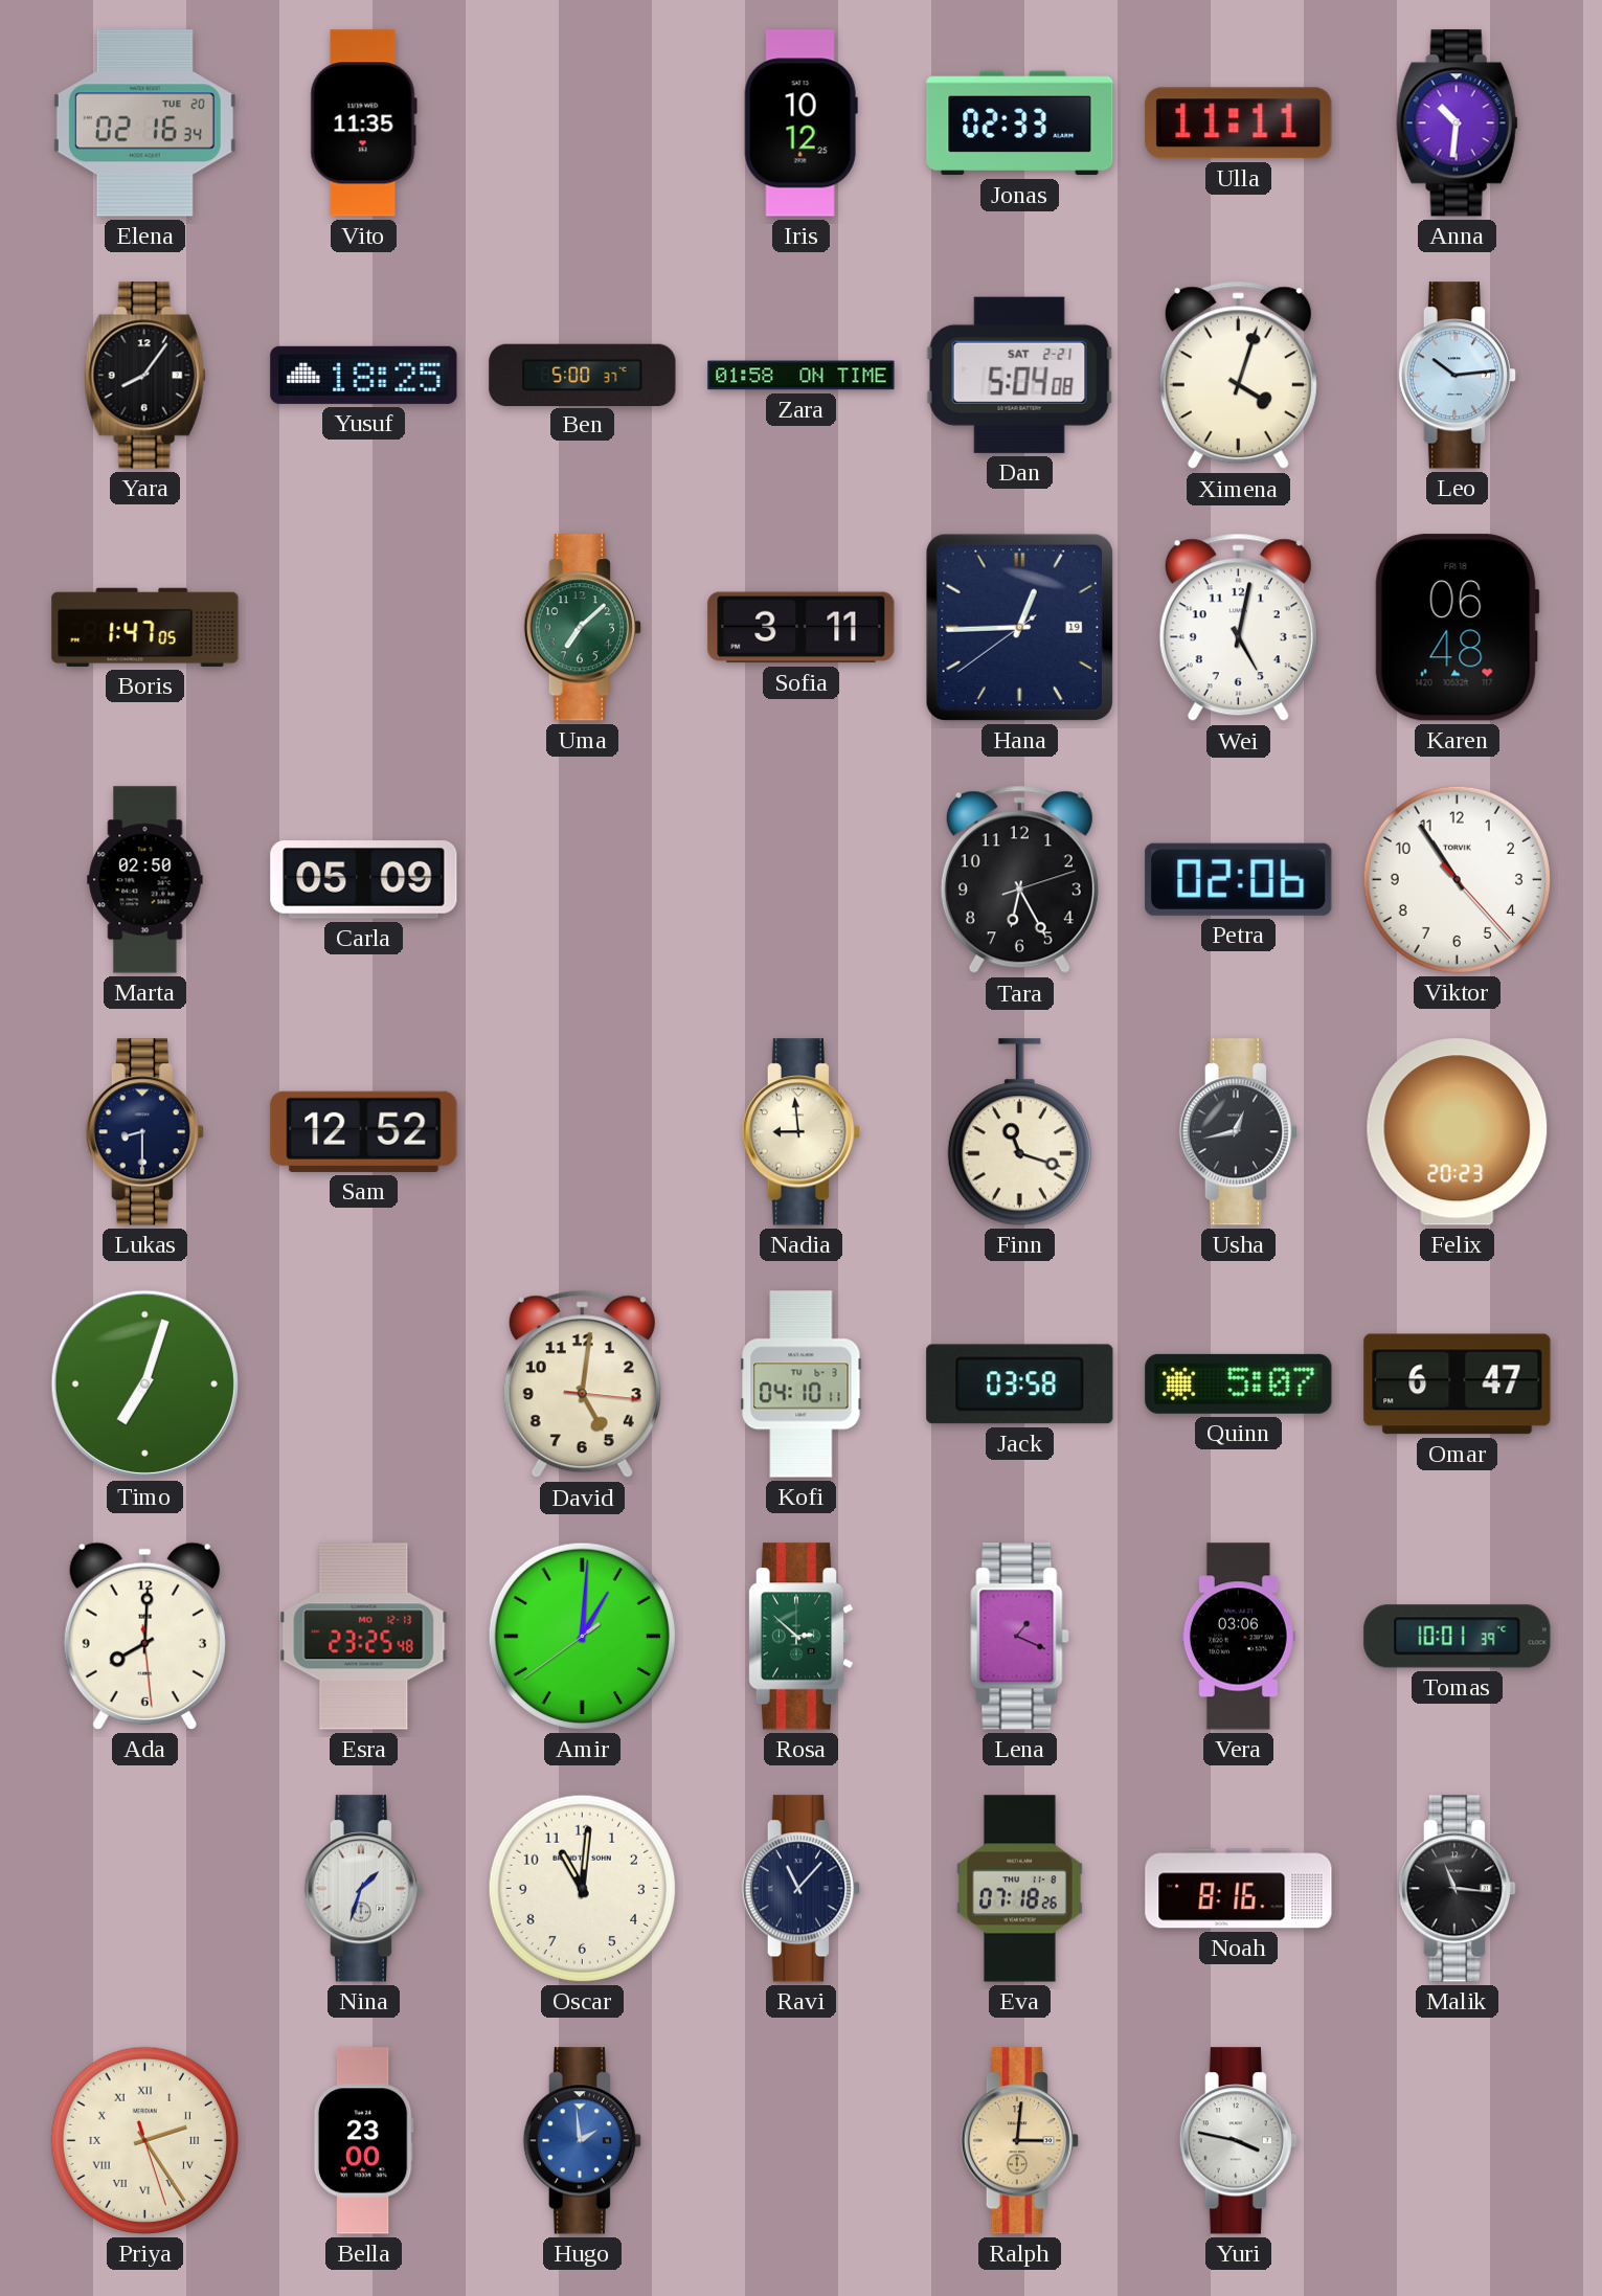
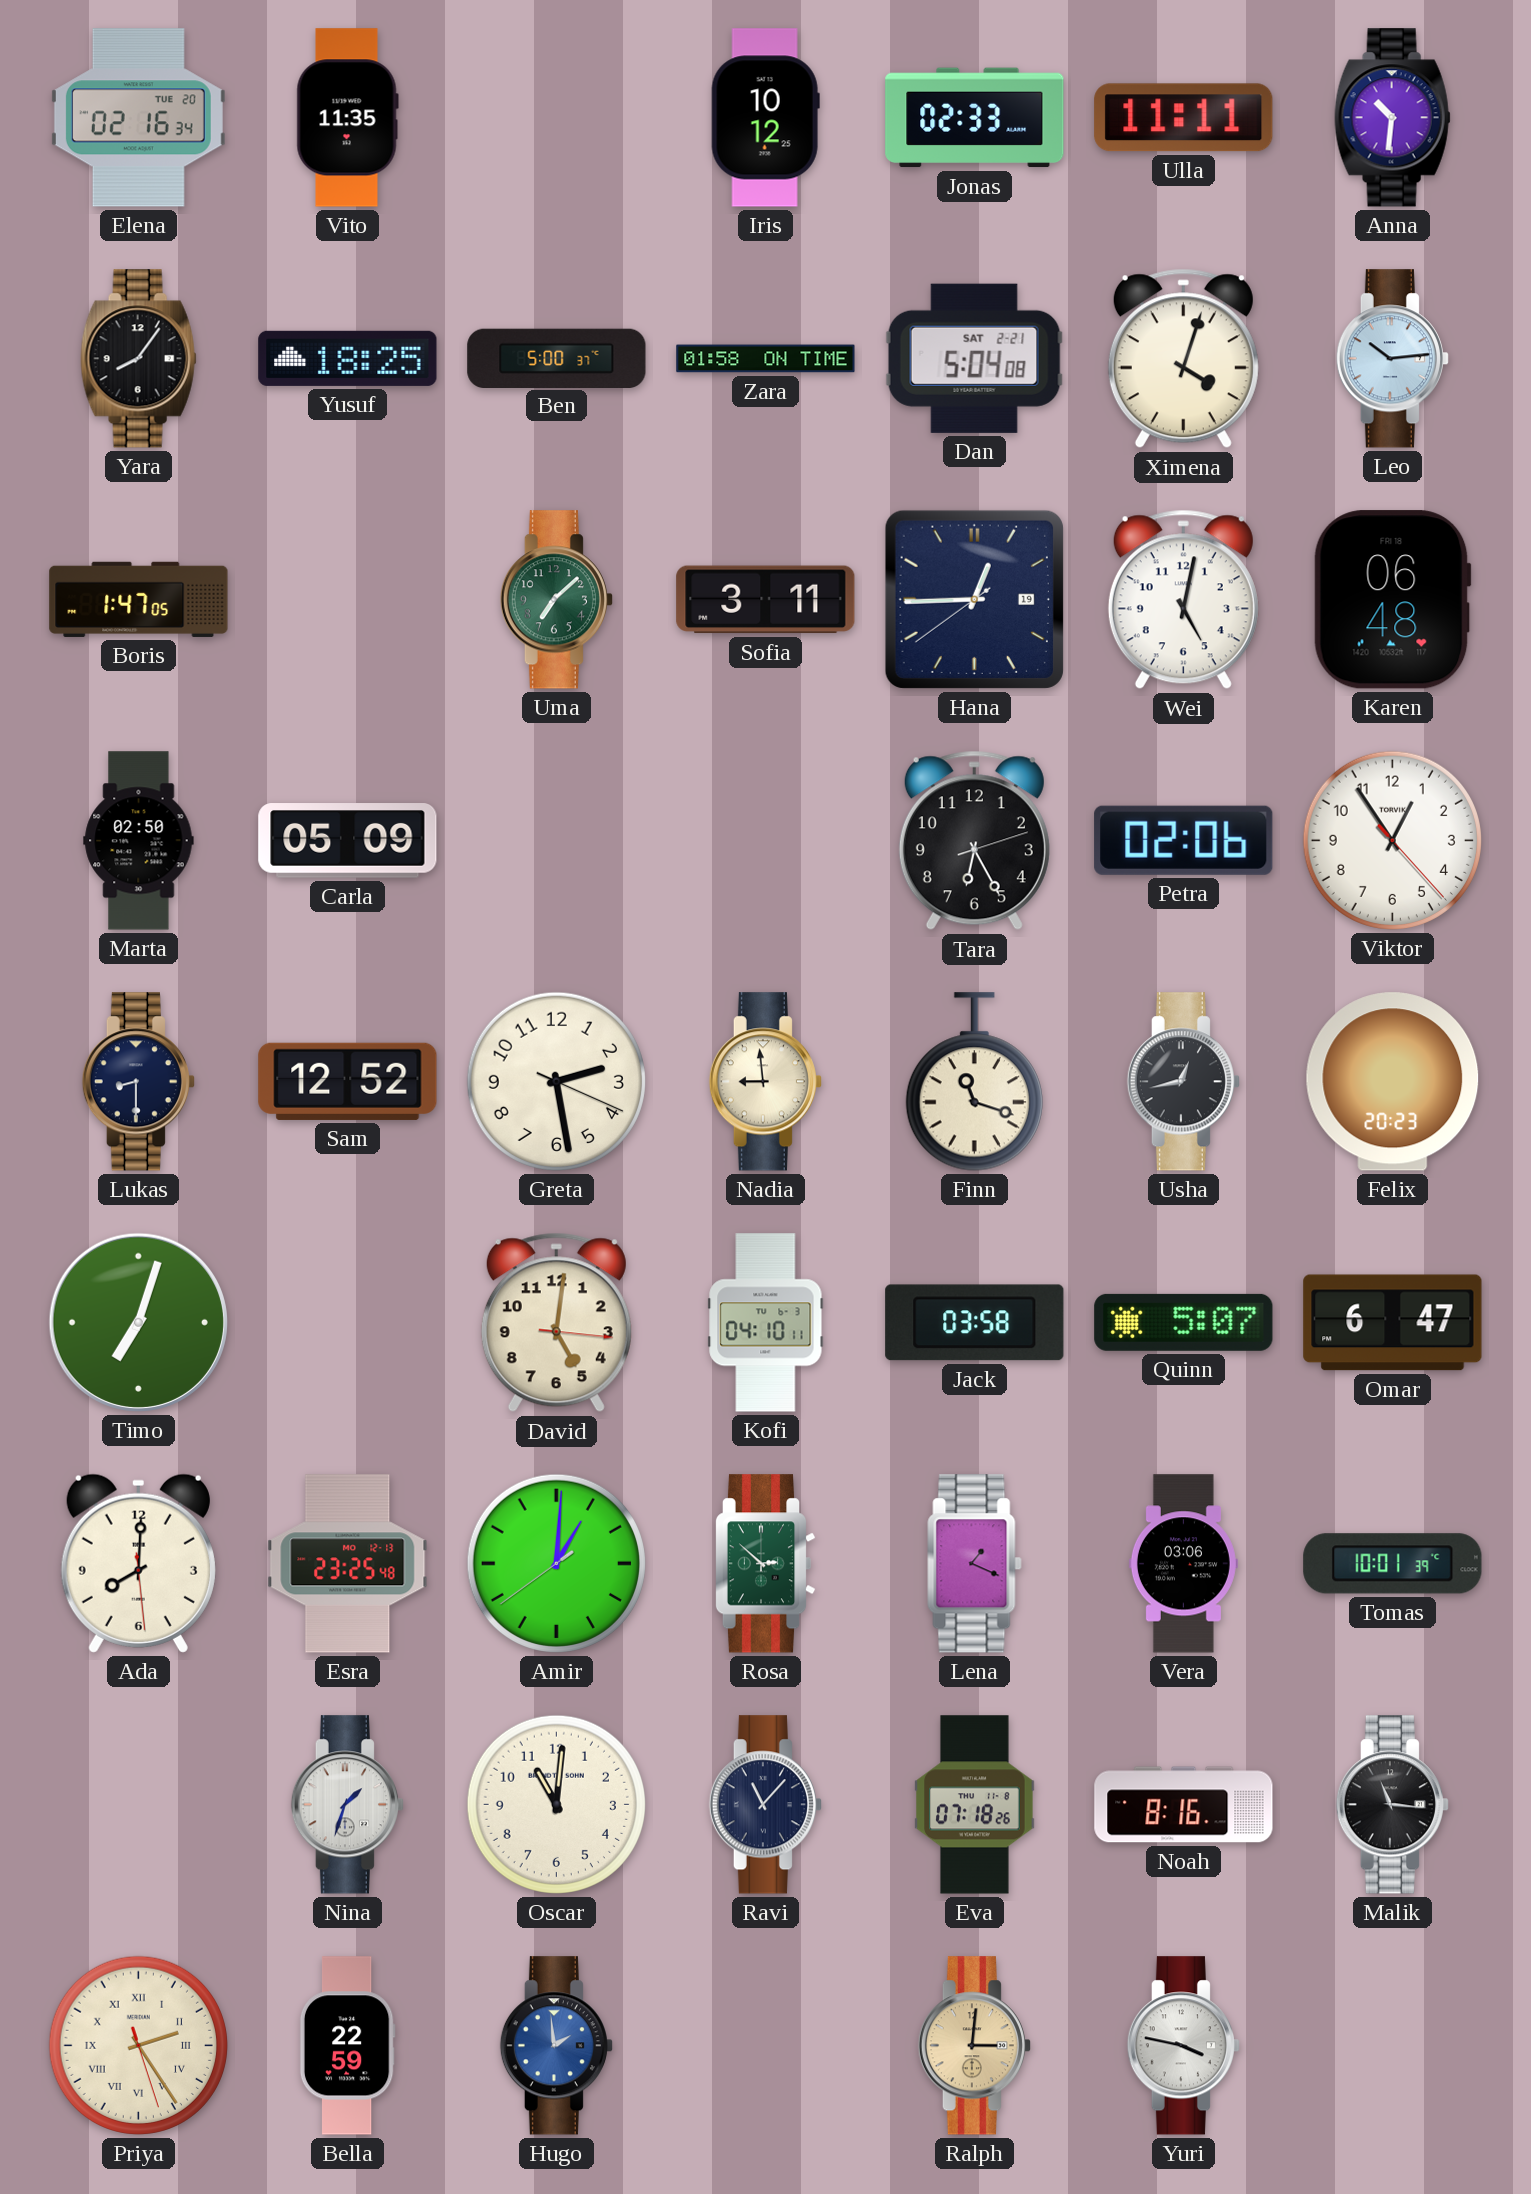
Viktor: 10:54 -> 12:54
Greta: none -> 2:28
Bella: 23:00 -> 22:59
